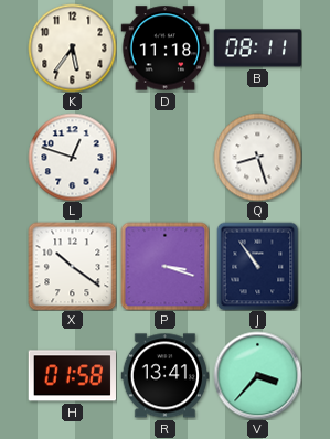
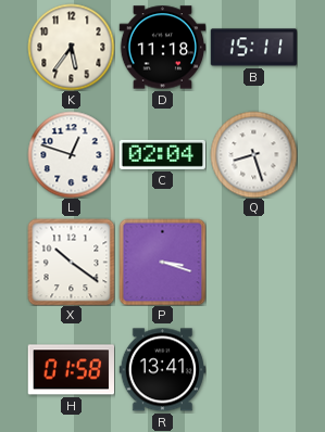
B: 08:11 -> 15:11
C: none -> 02:04
J: 10:54 -> none
V: 3:37 -> none
